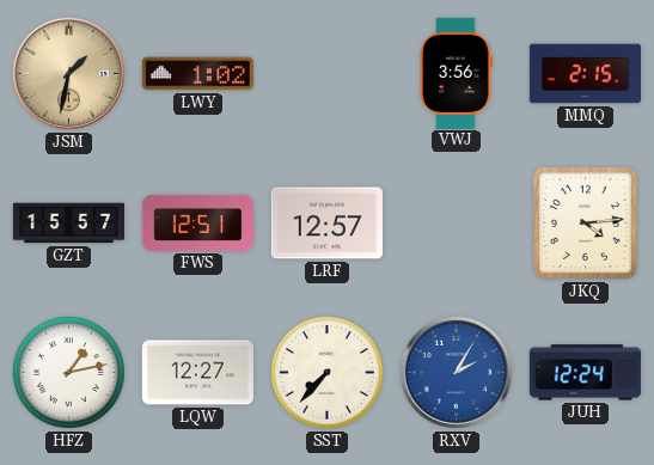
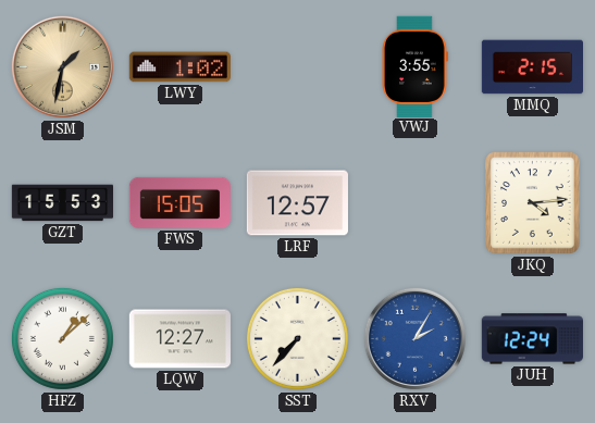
VWJ: 3:56 -> 3:55
GZT: 15:57 -> 15:53
FWS: 12:51 -> 15:05
HFZ: 1:13 -> 1:08
